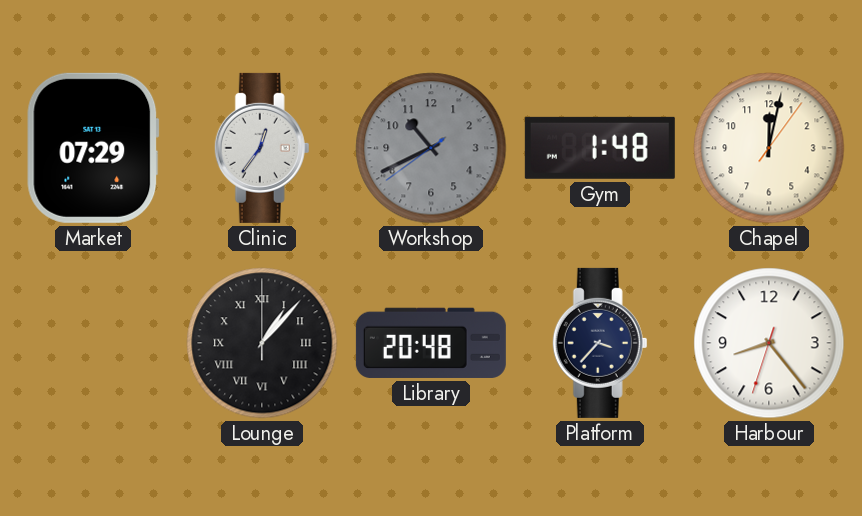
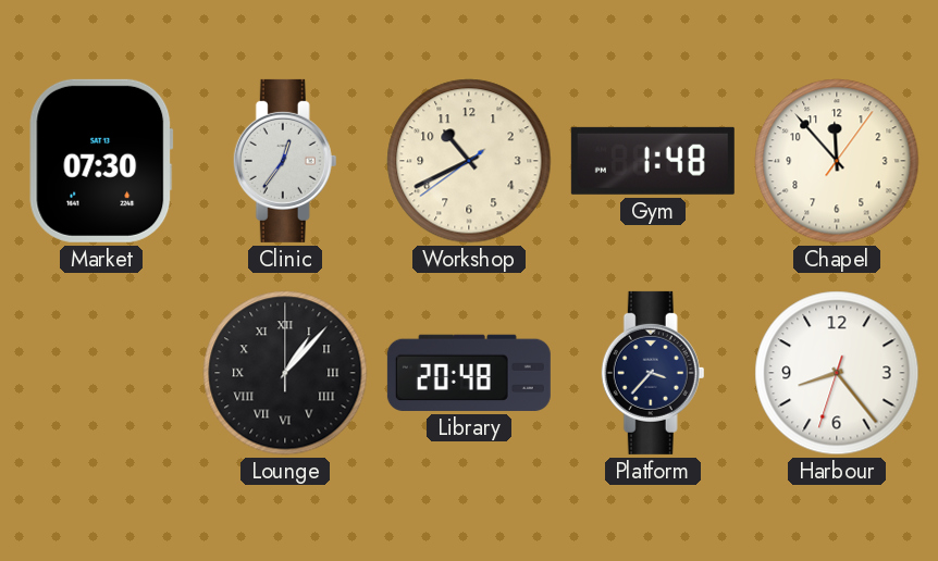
Market: 07:29 -> 07:30
Workshop dial: grey -> cream
Chapel: 12:02 -> 11:53
